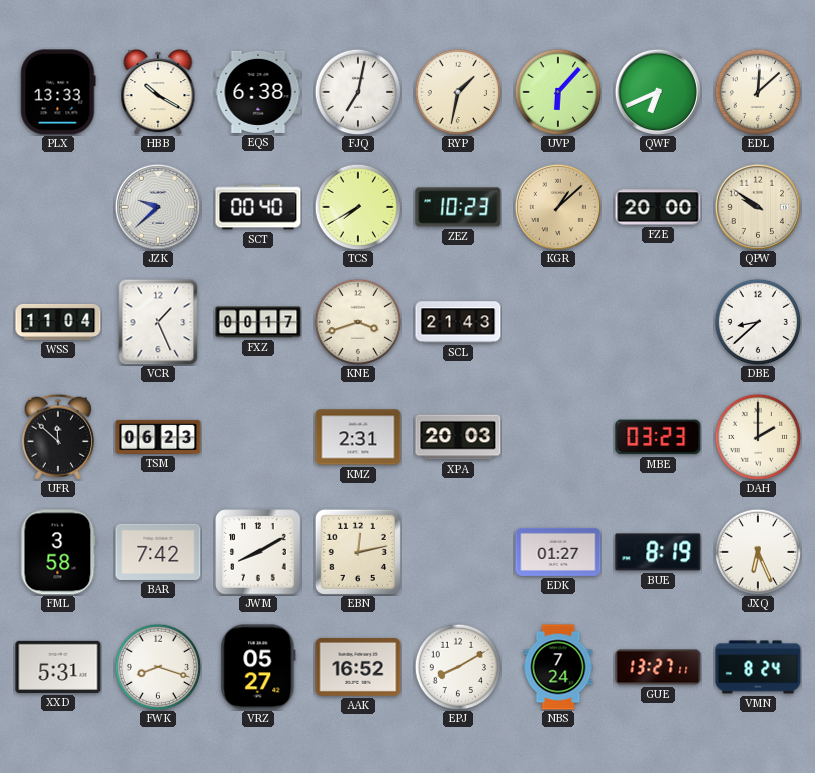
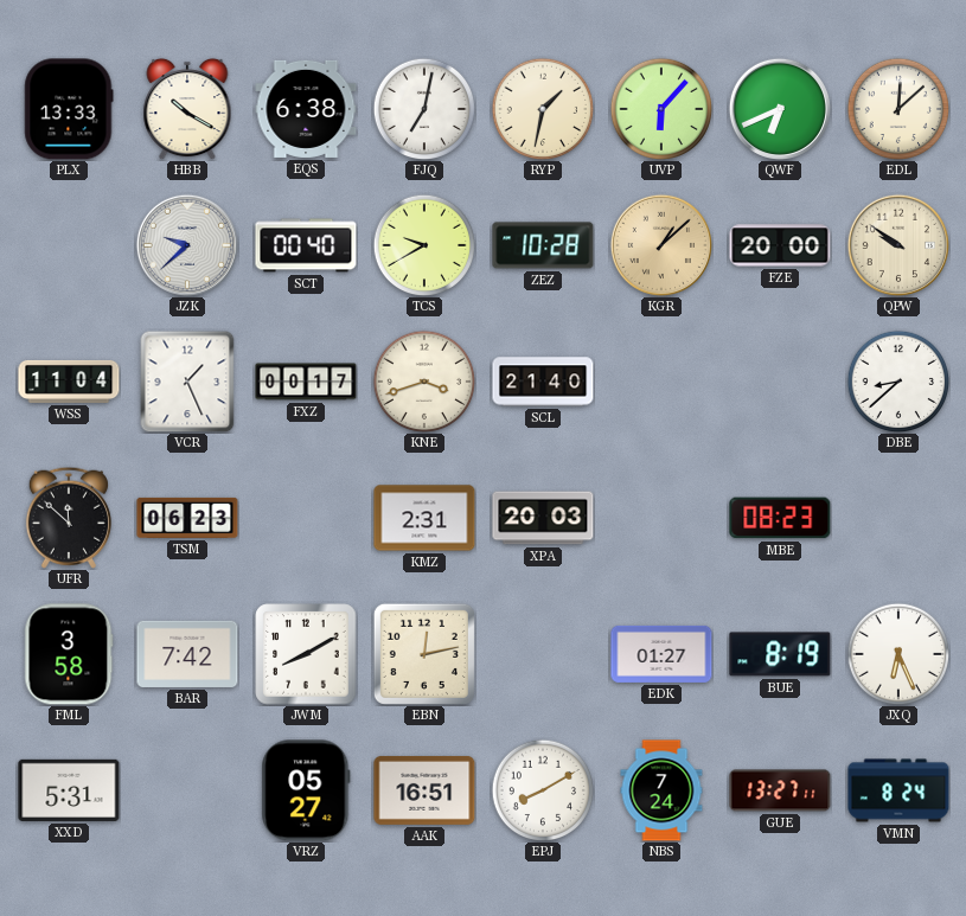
TCS: 7:40 -> 9:40
ZEZ: 10:23 -> 10:28
SCL: 21:43 -> 21:40
MBE: 03:23 -> 08:23
DAH: 2:00 -> none
FWK: 8:18 -> none
AAK: 16:52 -> 16:51
